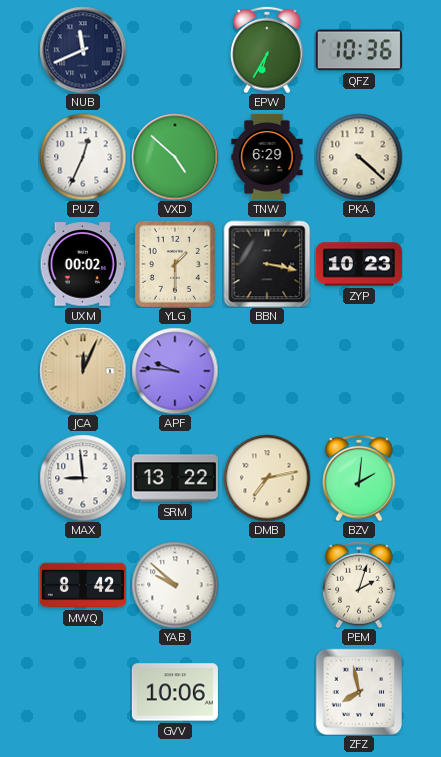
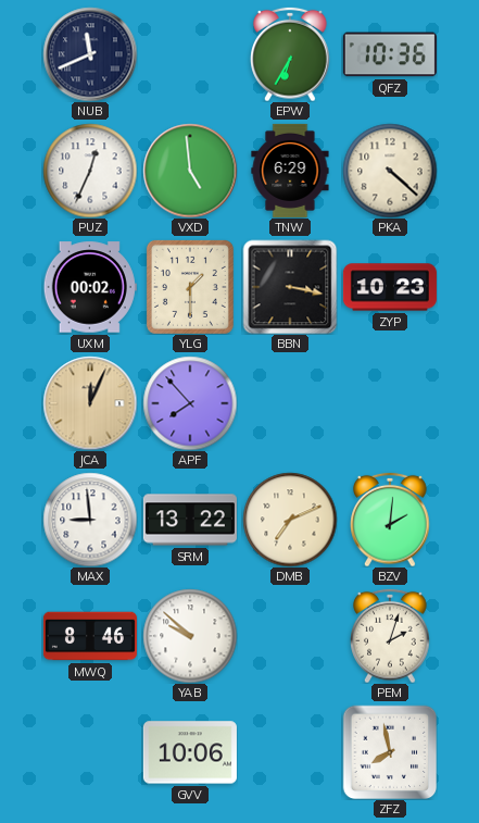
VXD: 4:52 -> 4:59
APF: 9:46 -> 7:53
DMB: 7:13 -> 7:11
MWQ: 8:42 -> 8:46
